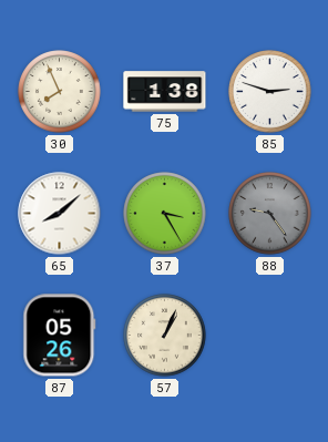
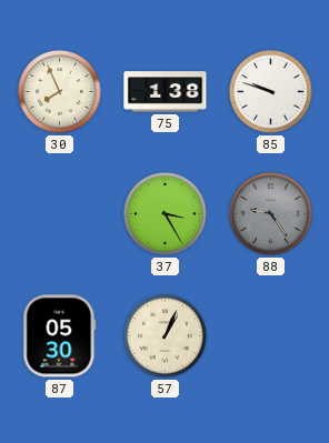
85: 2:48 -> 9:48
65: 8:08 -> none
87: 05:26 -> 05:30
